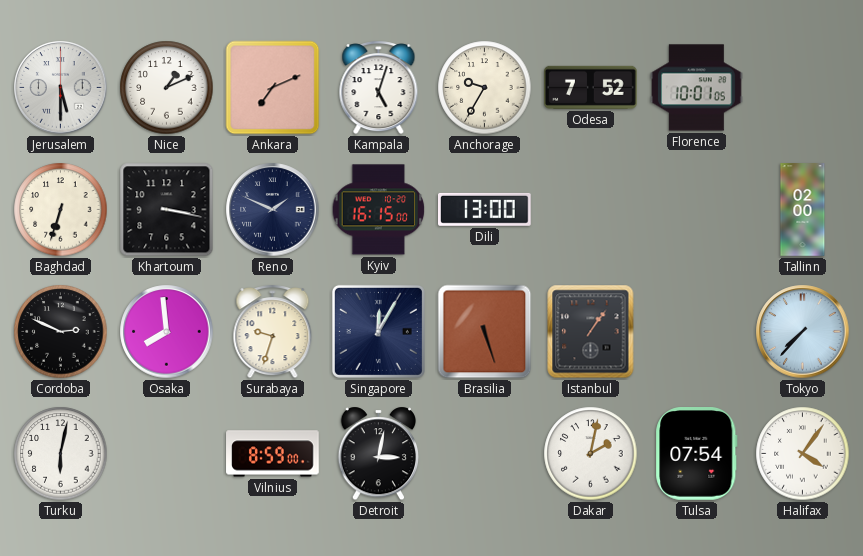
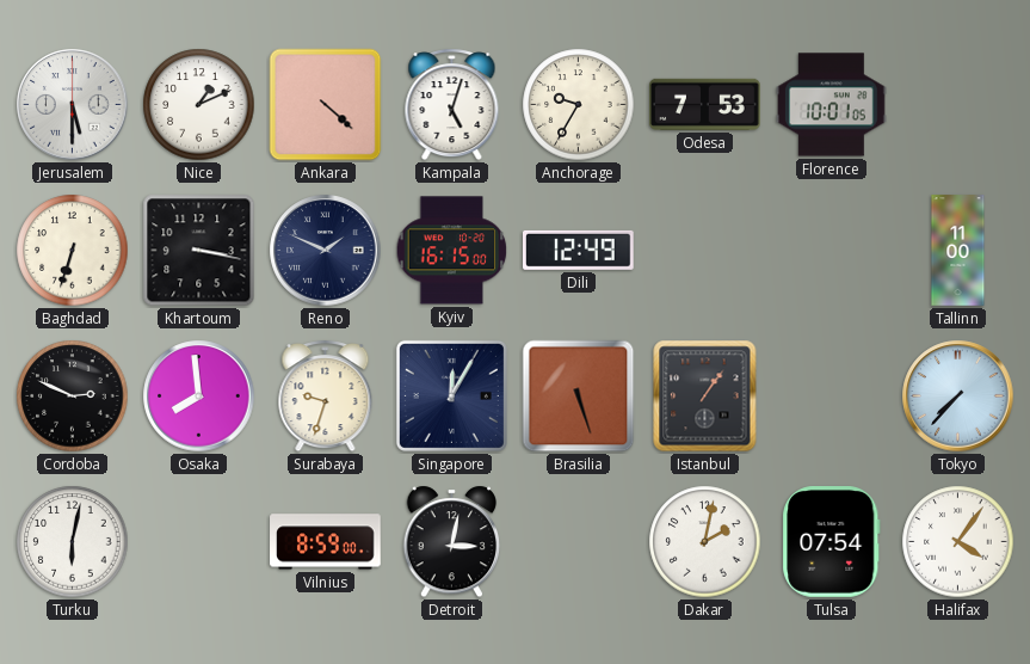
Ankara: 7:11 -> 4:22
Odesa: 7:52 -> 7:53
Dili: 13:00 -> 12:49
Tallinn: 02:00 -> 11:00
